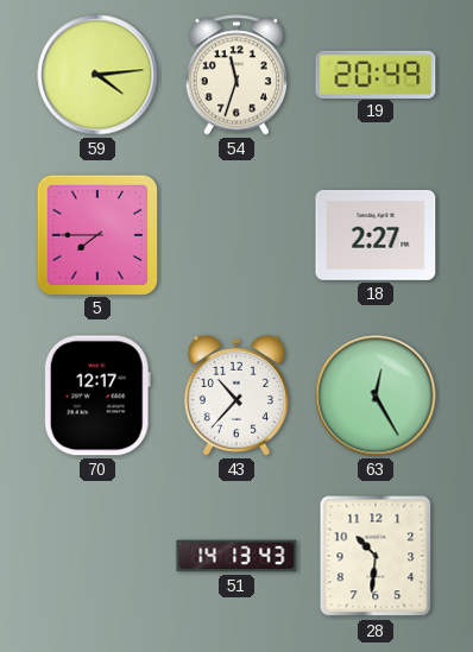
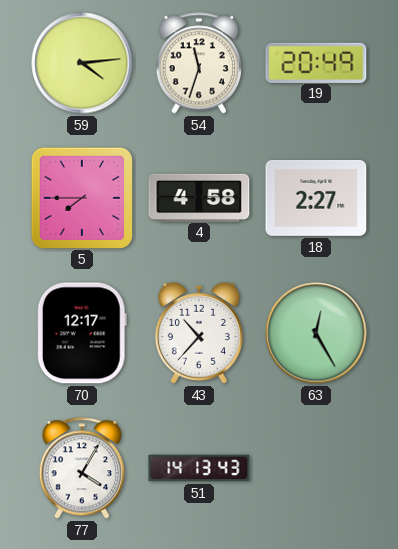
4: none -> 4:58
77: none -> 4:05
28: 10:31 -> none
